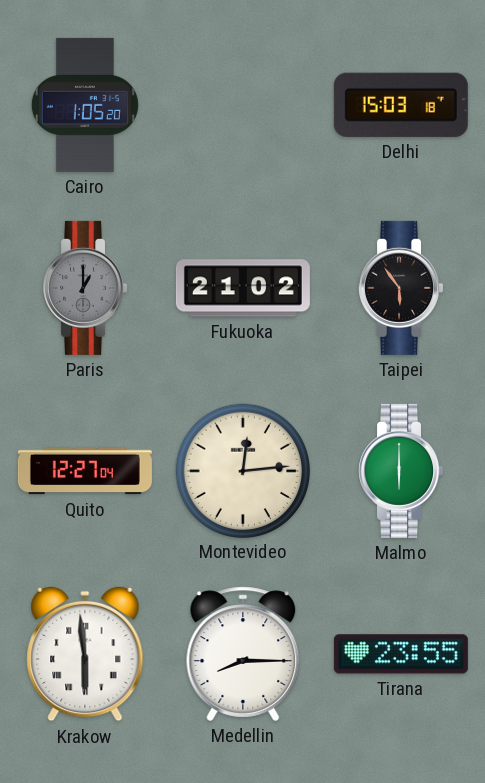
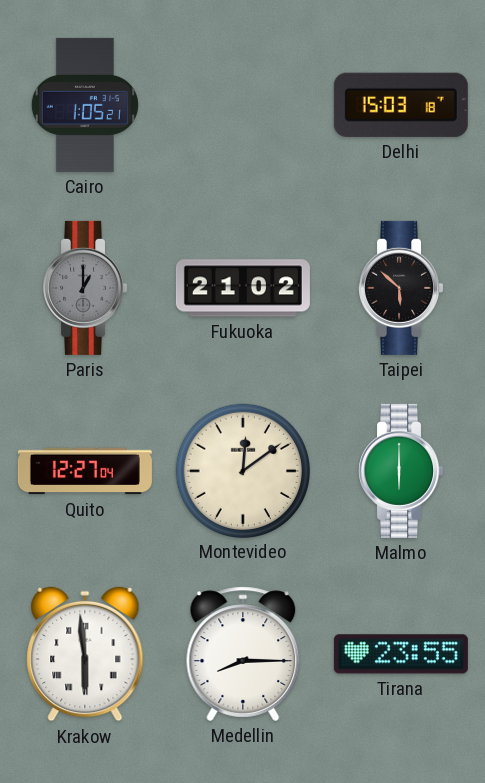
Cairo: 1:05:20 -> 1:05:21
Taipei: 5:54 -> 5:52
Montevideo: 12:14 -> 12:09
